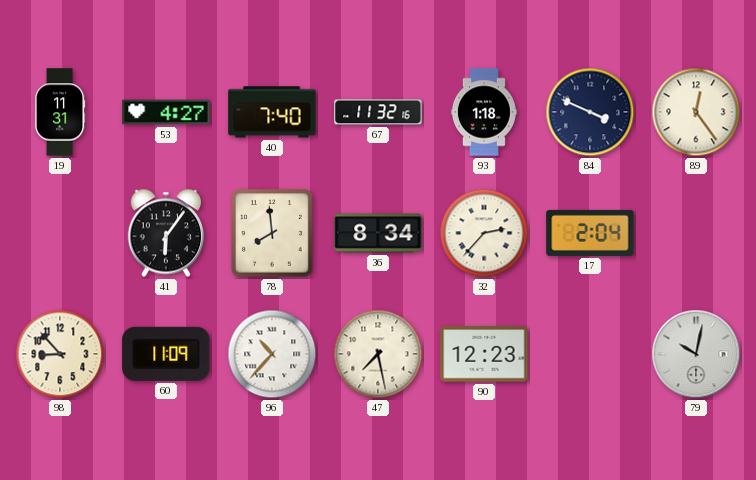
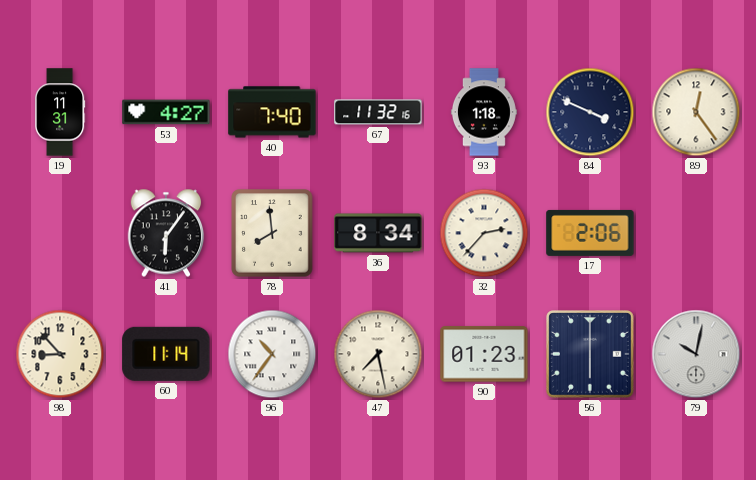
17: 2:04 -> 2:06
60: 11:09 -> 11:14
96: 10:37 -> 10:36
90: 12:23 -> 01:23
56: none -> 6:00
